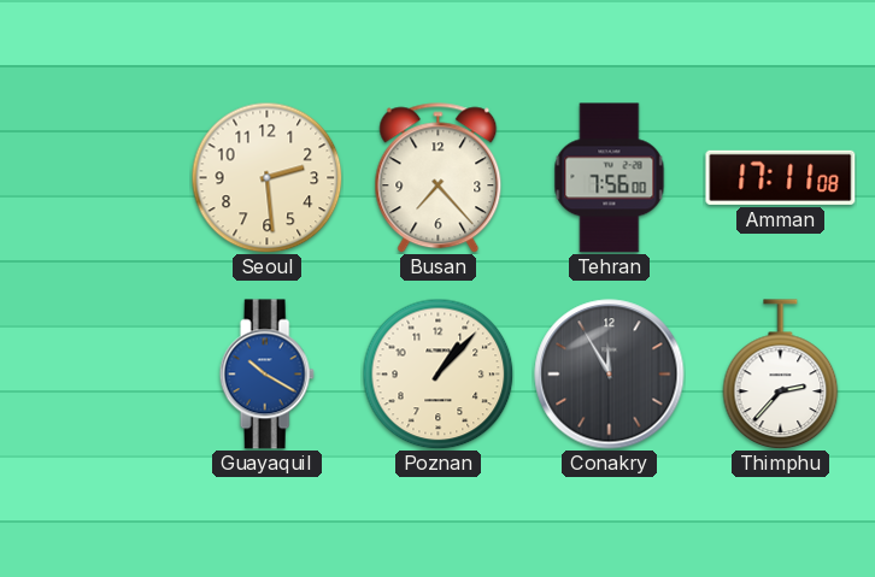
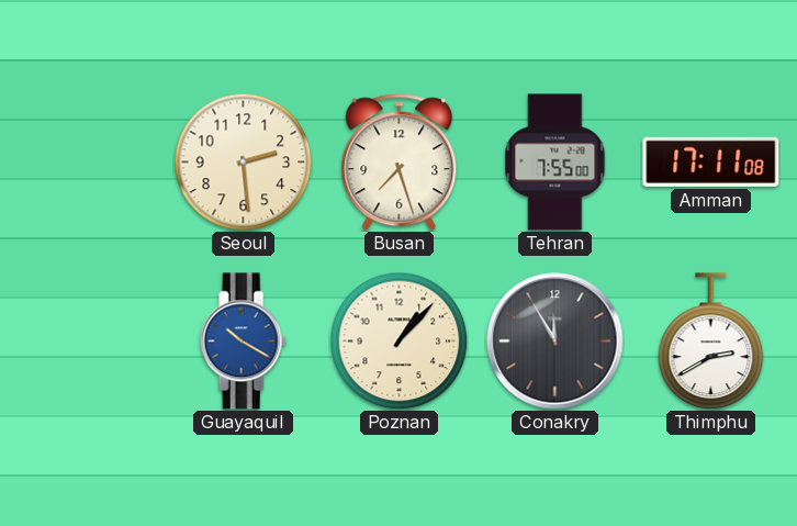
Busan: 7:23 -> 7:27
Tehran: 7:56 -> 7:55
Thimphu: 2:37 -> 2:40
